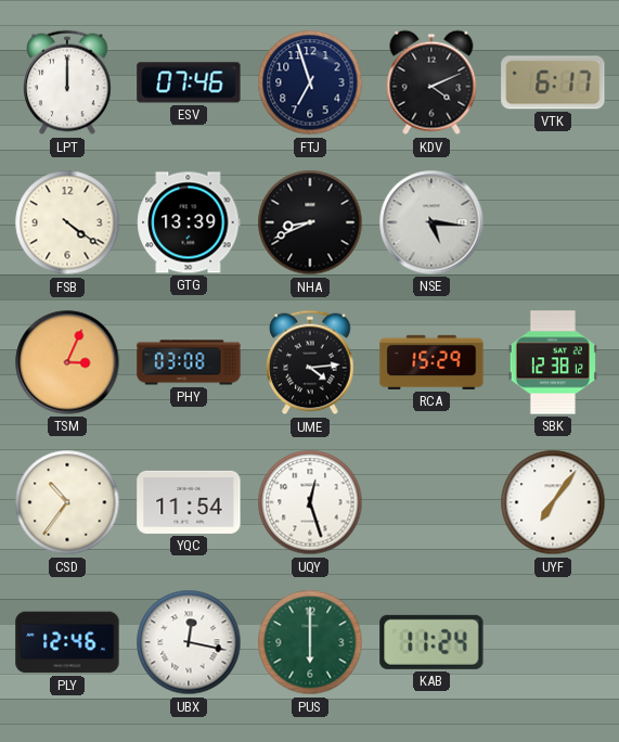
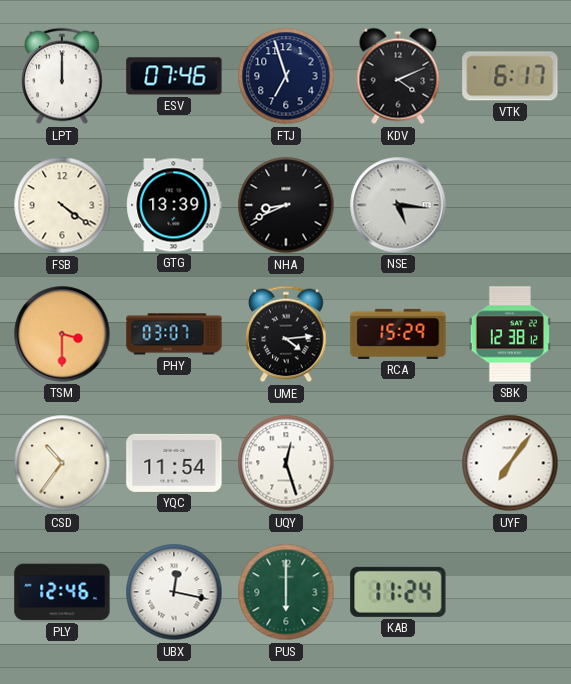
TSM: 3:04 -> 3:30
PHY: 03:08 -> 03:07
